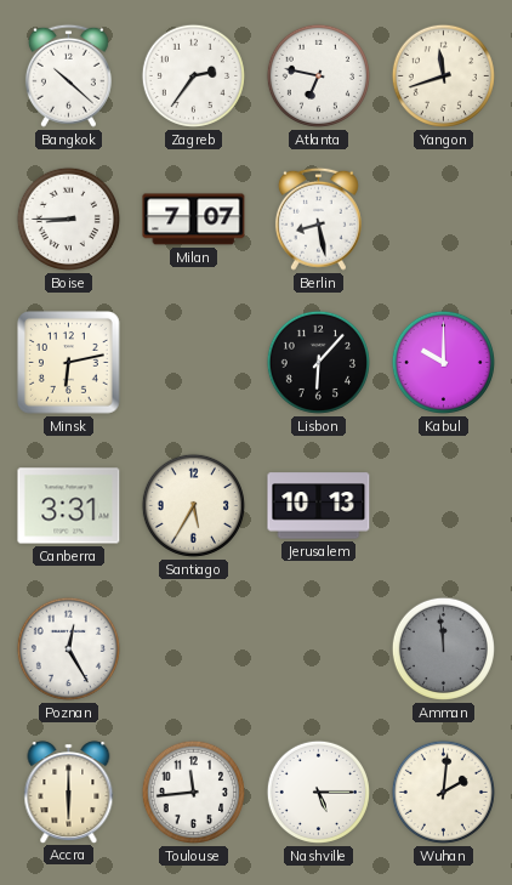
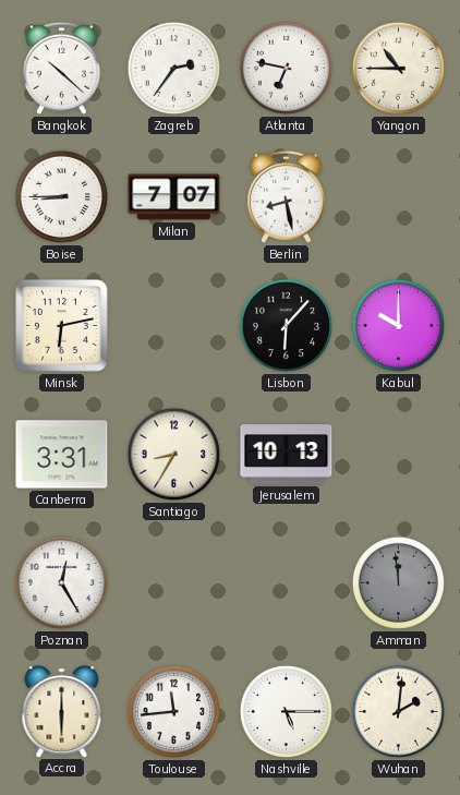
Yangon: 11:42 -> 10:45
Santiago: 5:35 -> 8:35
